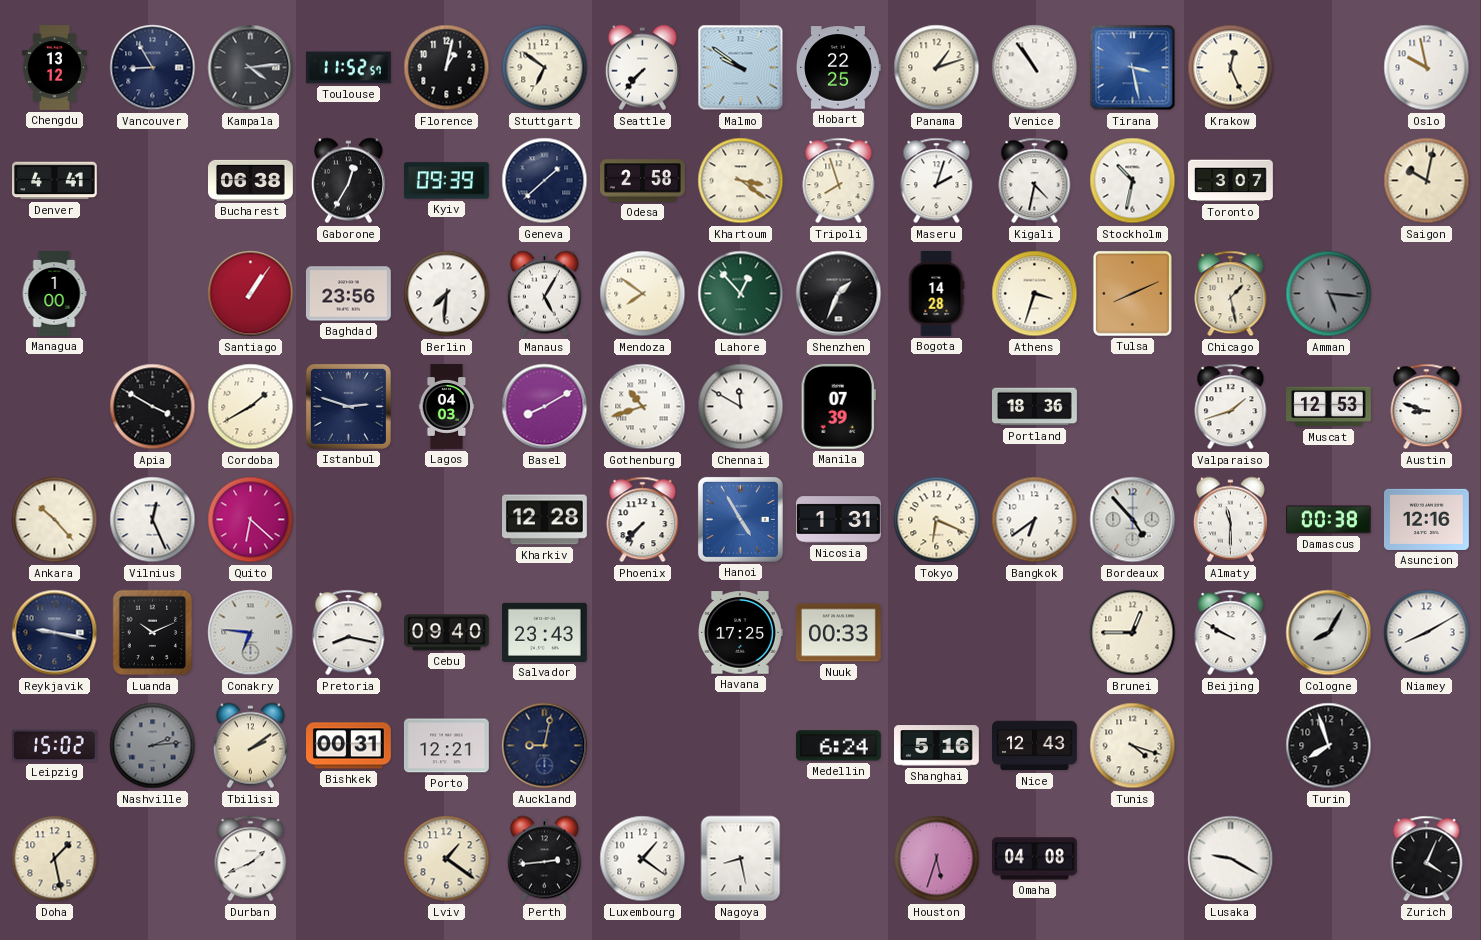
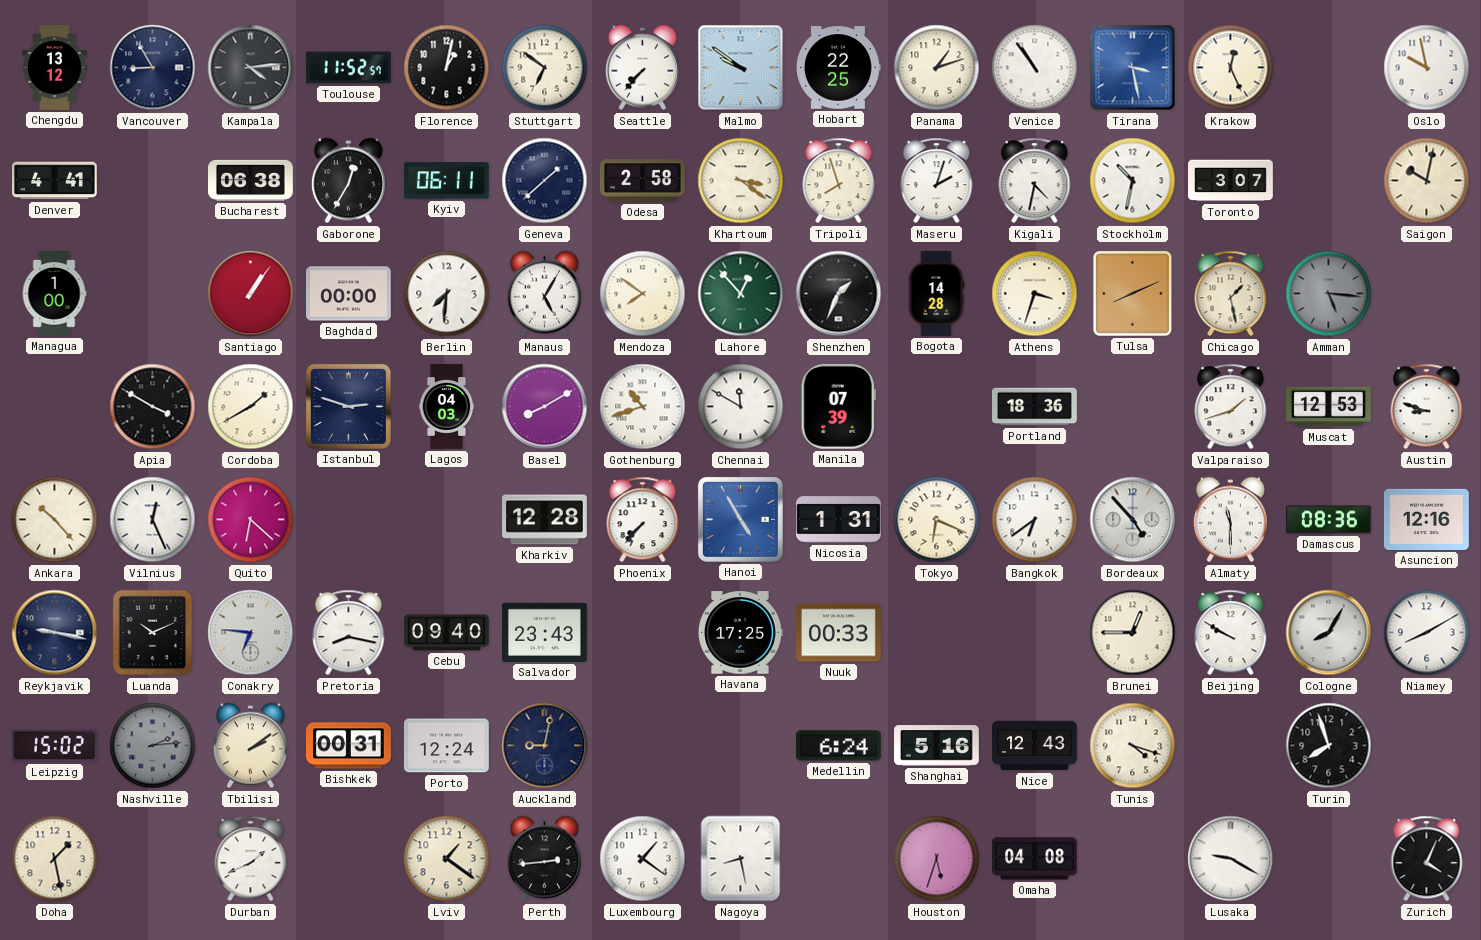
Kyiv: 09:39 -> 06:11
Baghdad: 23:56 -> 00:00
Damascus: 00:38 -> 08:36
Porto: 12:21 -> 12:24
